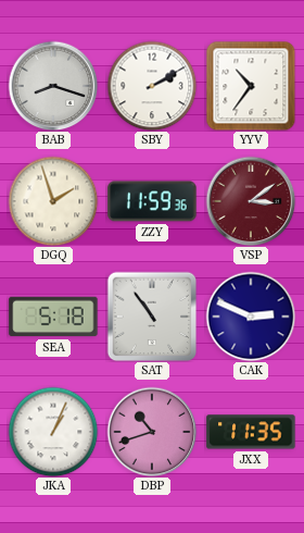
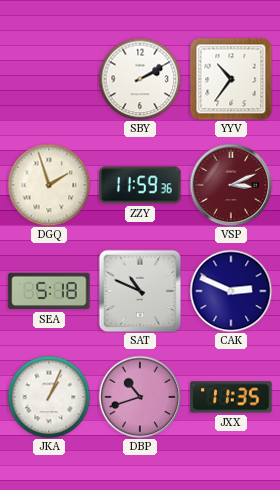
BAB: 8:18 -> none
VSP: 3:09 -> 3:11
SAT: 10:54 -> 10:49
